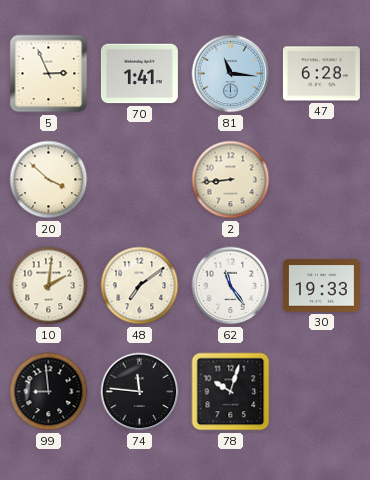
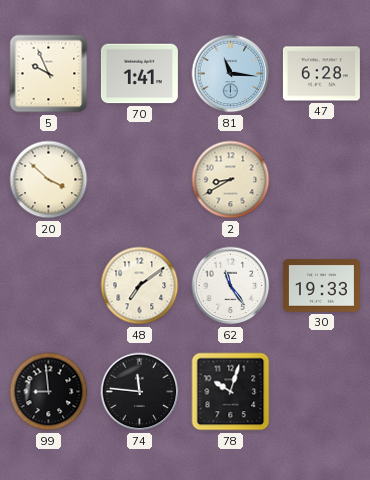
5: 2:56 -> 9:56
2: 8:44 -> 8:40
10: 2:01 -> none
